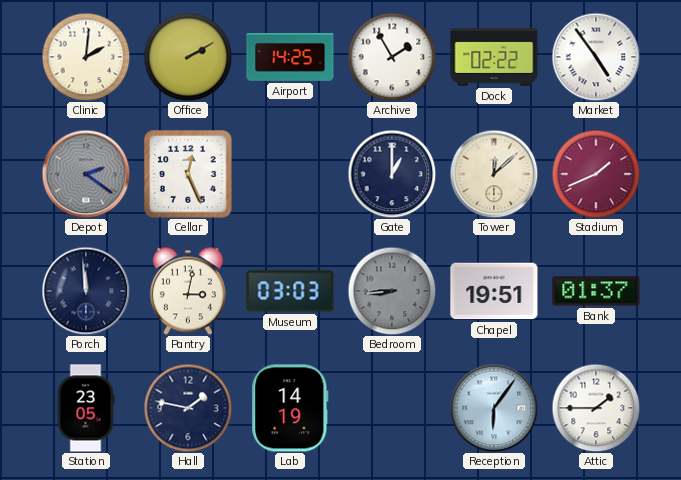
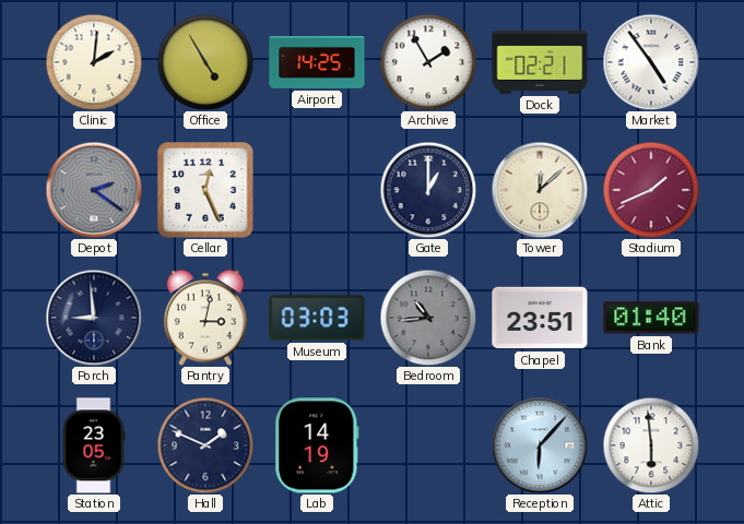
Office: 2:10 -> 4:55
Dock: 02:22 -> 02:21
Porch: 11:59 -> 8:59
Bedroom: 8:44 -> 10:44
Chapel: 19:51 -> 23:51
Bank: 01:37 -> 01:40
Hall: 1:47 -> 1:49
Reception: 6:06 -> 6:07
Attic: 1:45 -> 5:59
